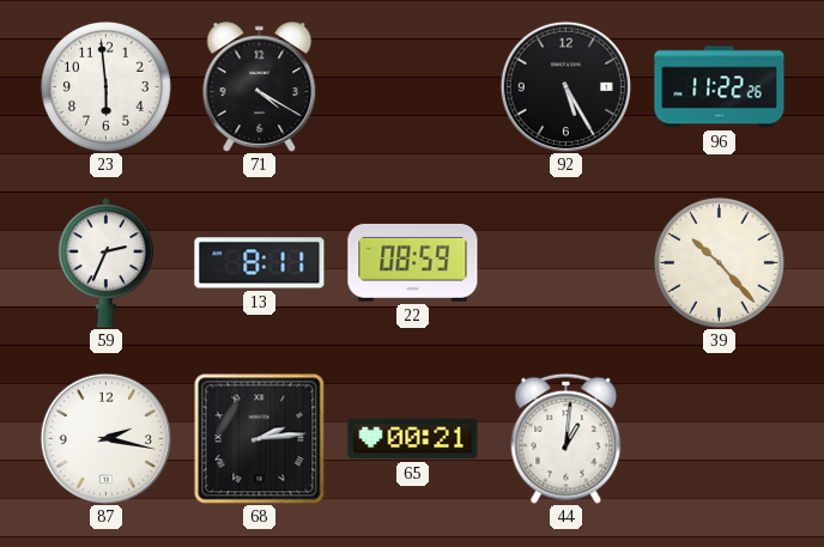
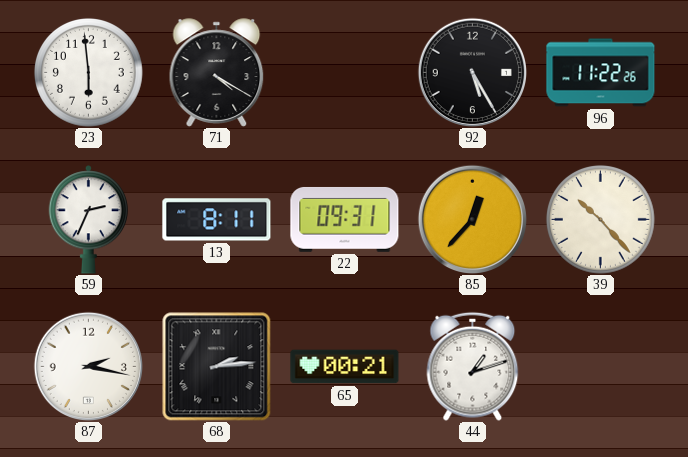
22: 08:59 -> 09:31
85: none -> 12:37
44: 1:01 -> 1:12
